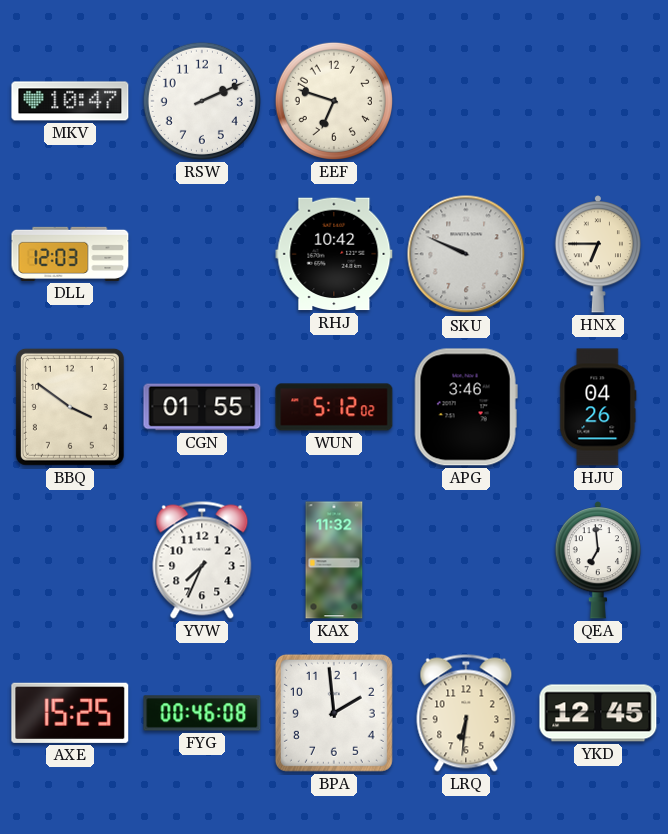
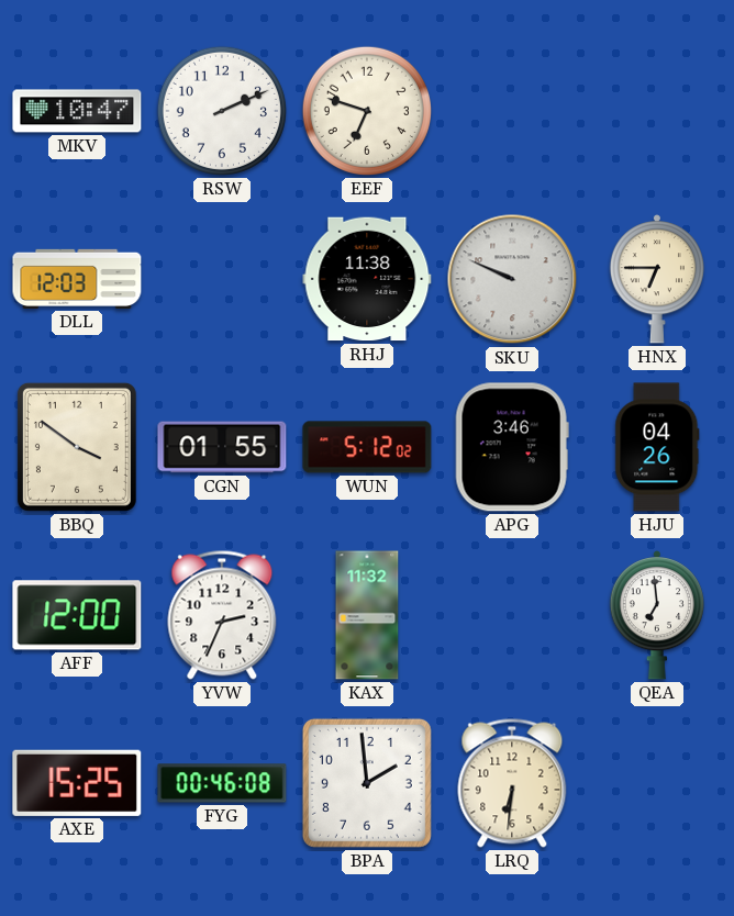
RHJ: 10:42 -> 11:38
AFF: none -> 12:00
YVW: 7:34 -> 2:34
YKD: 12:45 -> none
